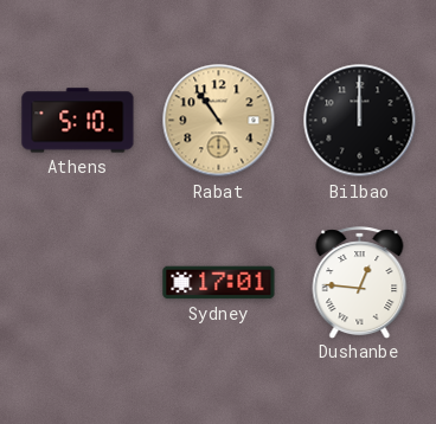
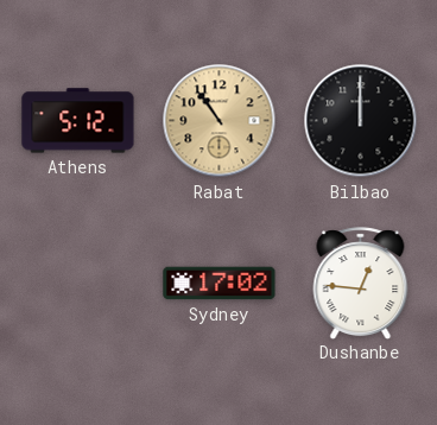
Athens: 5:10 -> 5:12
Sydney: 17:01 -> 17:02
